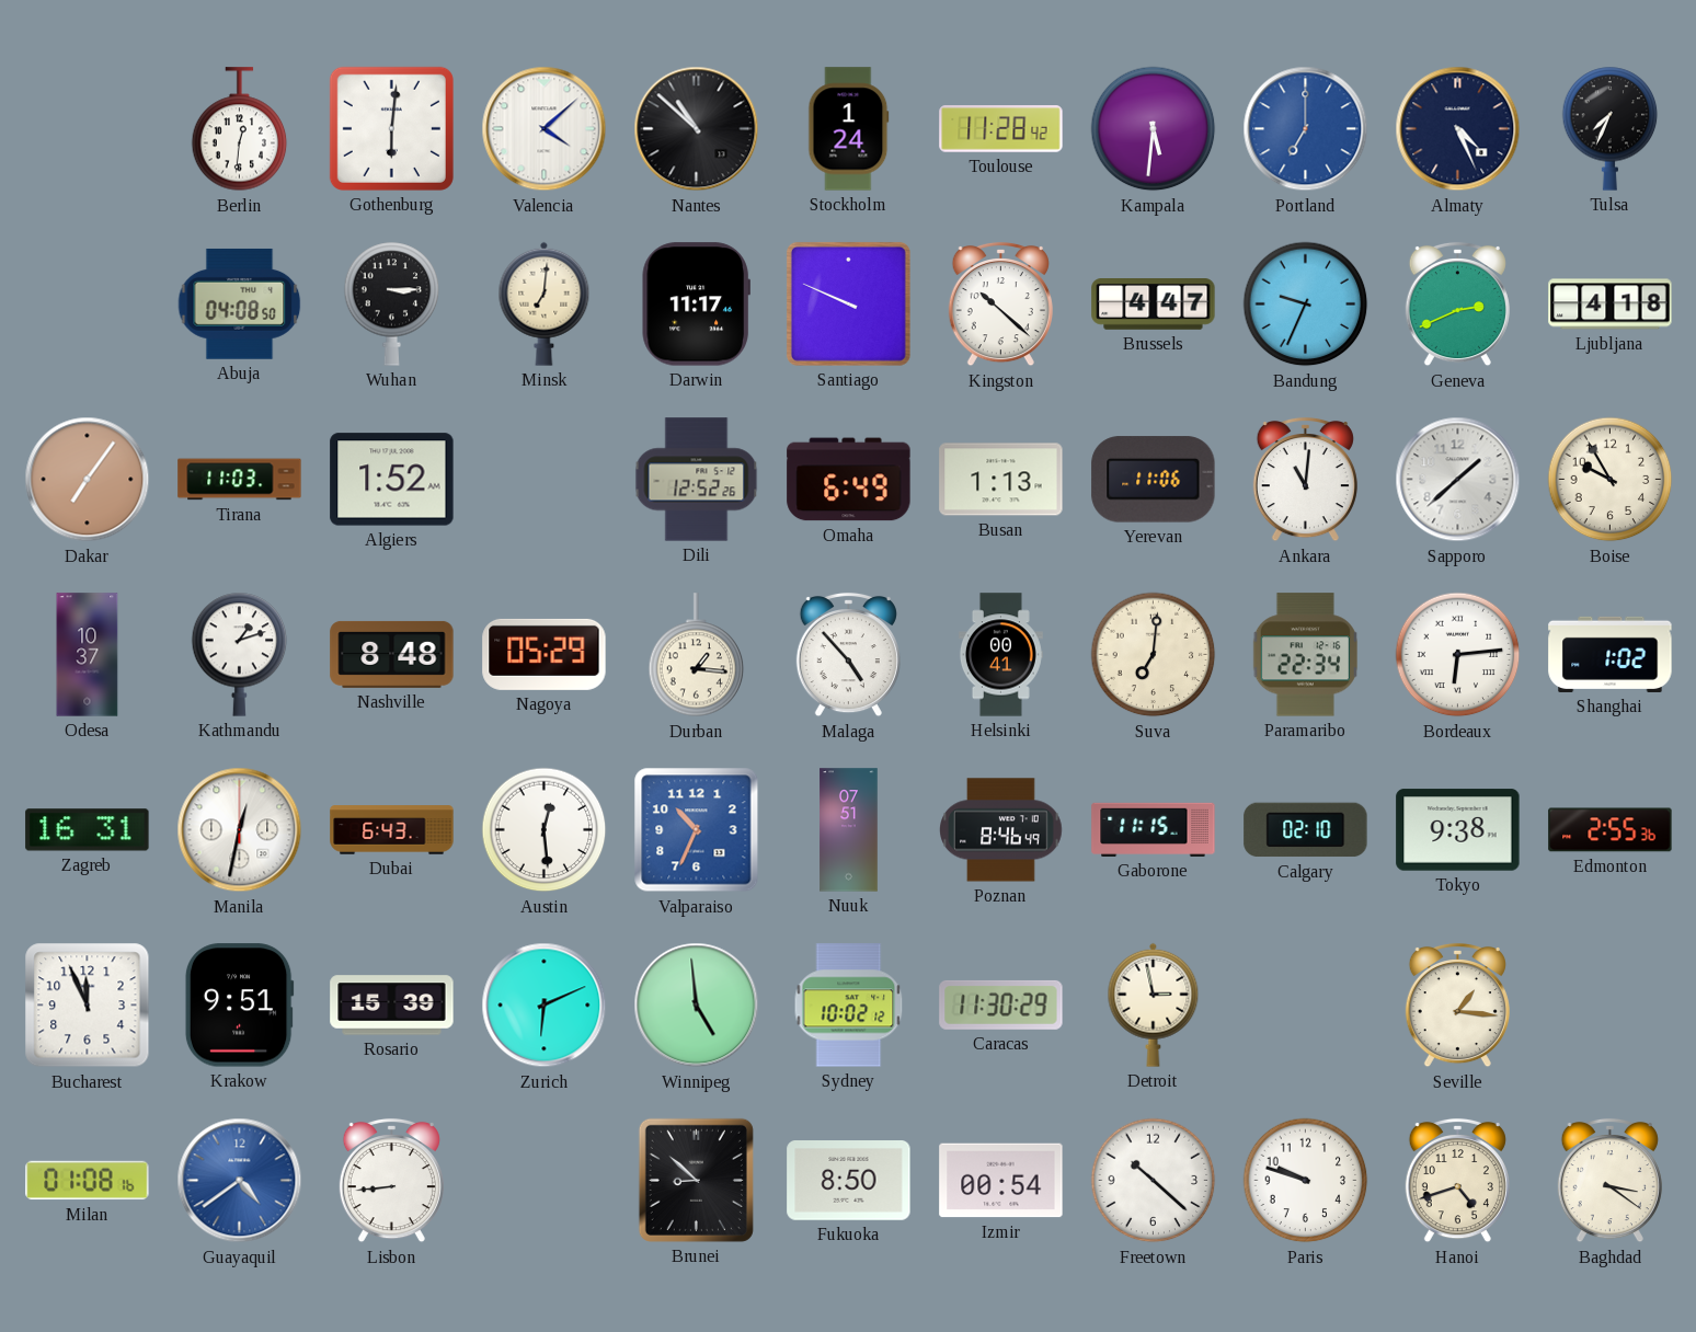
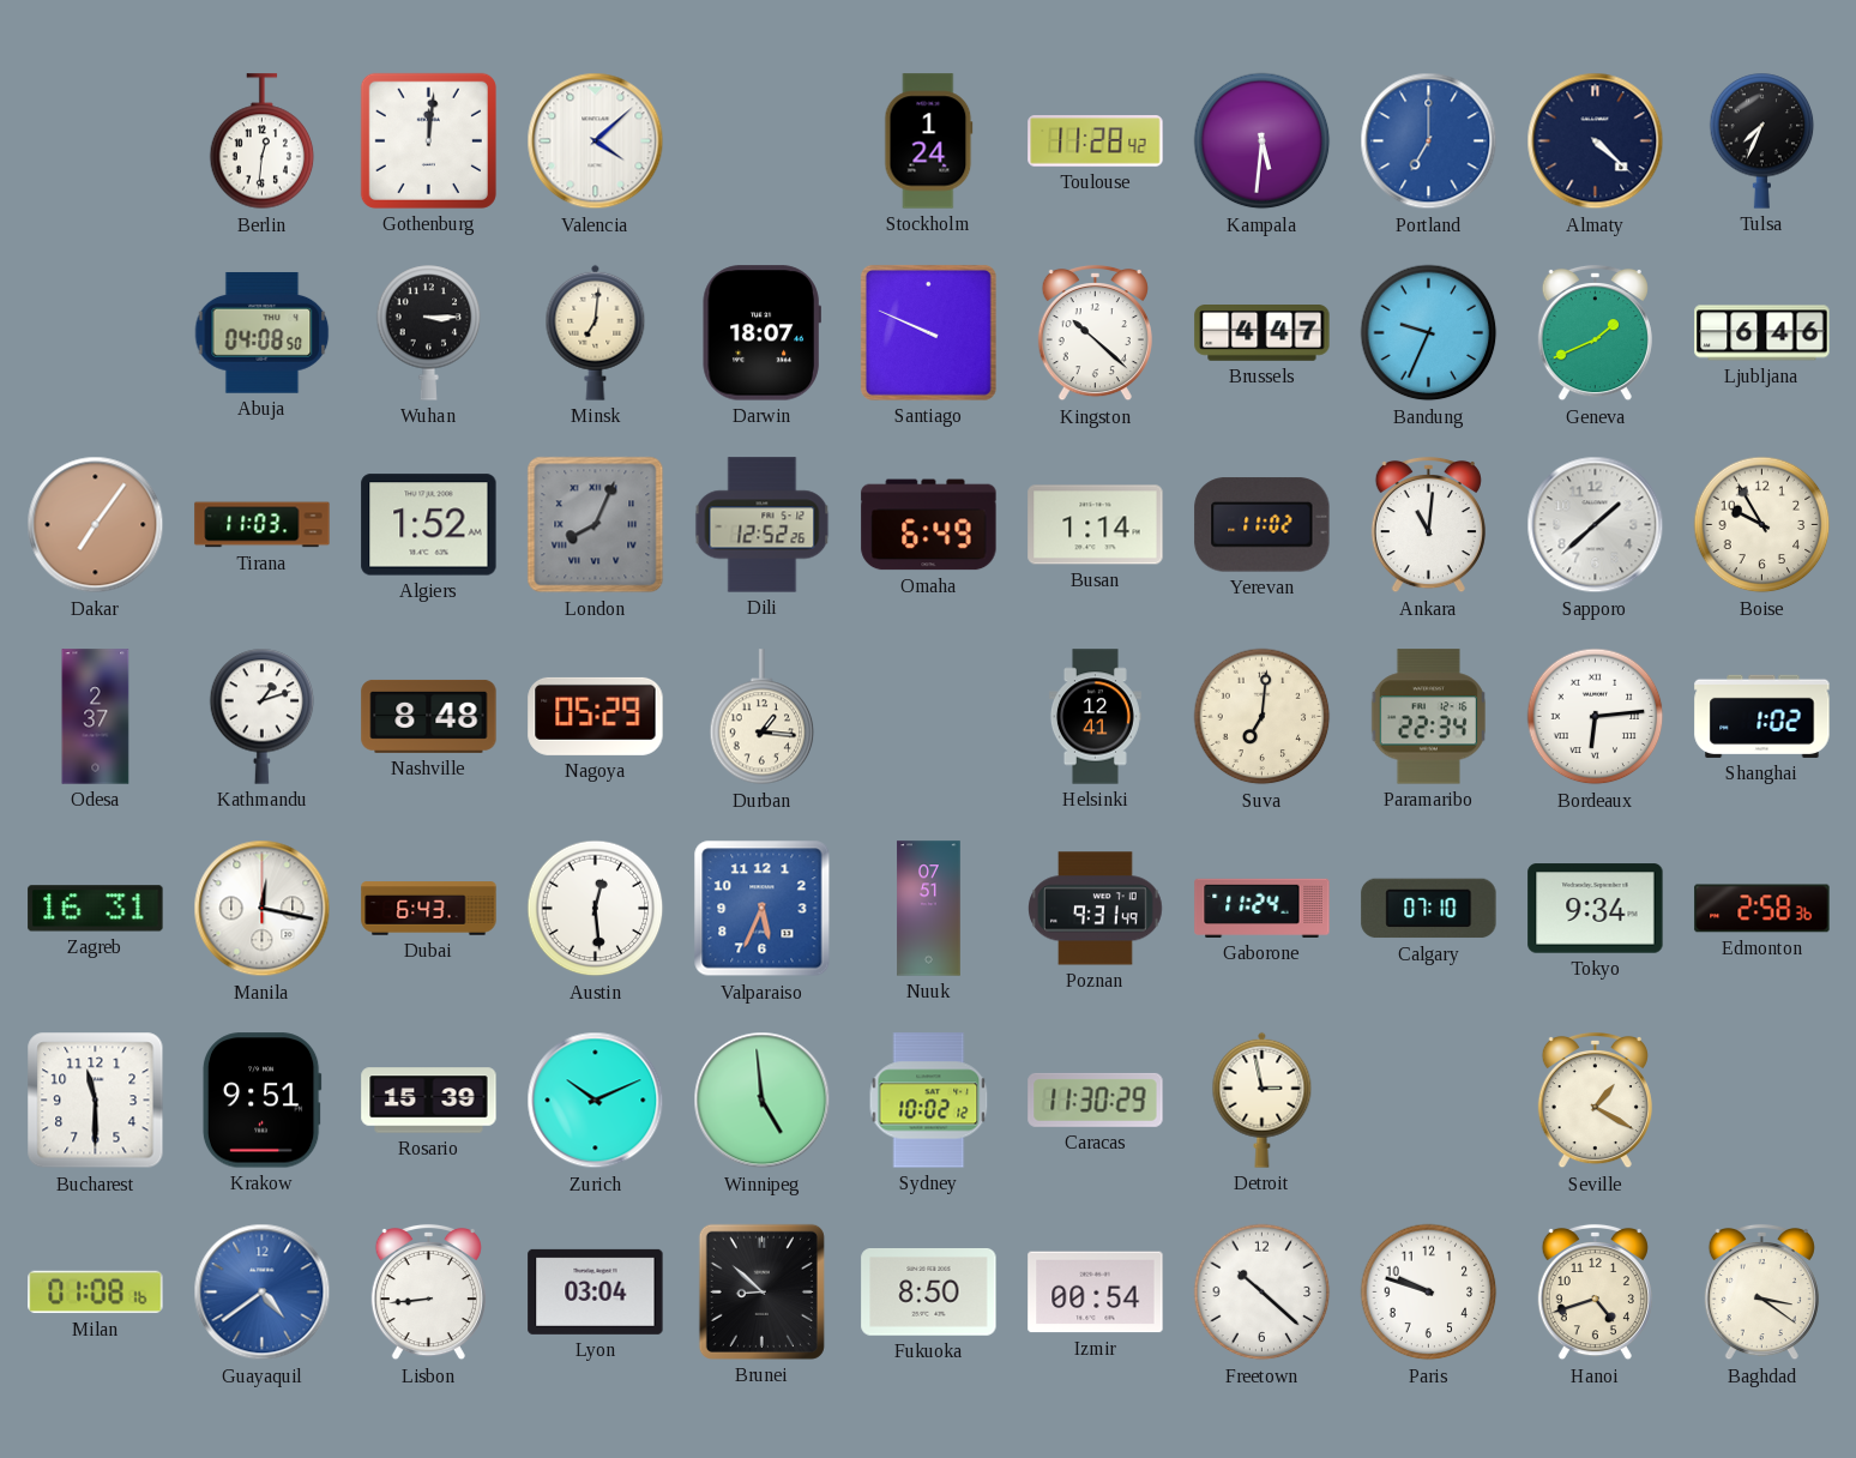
Gothenburg: 6:01 -> 12:01
Nantes: 10:52 -> none
Almaty: 4:26 -> 4:22
Darwin: 11:17 -> 18:07
Geneva: 2:41 -> 1:41
Ljubljana: 4:18 -> 6:46
London: none -> 8:04
Busan: 1:13 -> 1:14
Yerevan: 11:06 -> 11:02
Odesa: 10:37 -> 2:37
Malaga: 4:53 -> none
Helsinki: 00:41 -> 12:41
Manila: 12:32 -> 12:17
Valparaiso: 10:34 -> 5:34
Poznan: 8:46 -> 9:31
Gaborone: 11:15 -> 11:24
Calgary: 02:10 -> 07:10
Tokyo: 9:38 -> 9:34
Edmonton: 2:55 -> 2:58
Bucharest: 11:56 -> 11:30
Zurich: 6:11 -> 10:11
Seville: 1:16 -> 1:20
Lyon: none -> 03:04
